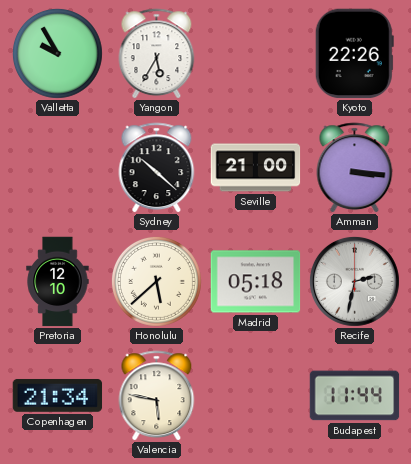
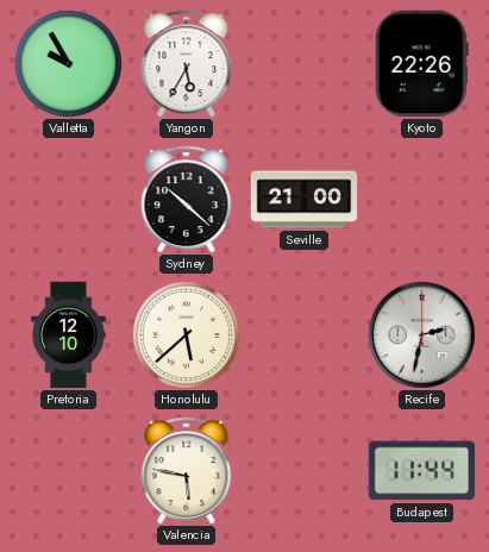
Amman: 3:16 -> none
Madrid: 05:18 -> none
Copenhagen: 21:34 -> none
